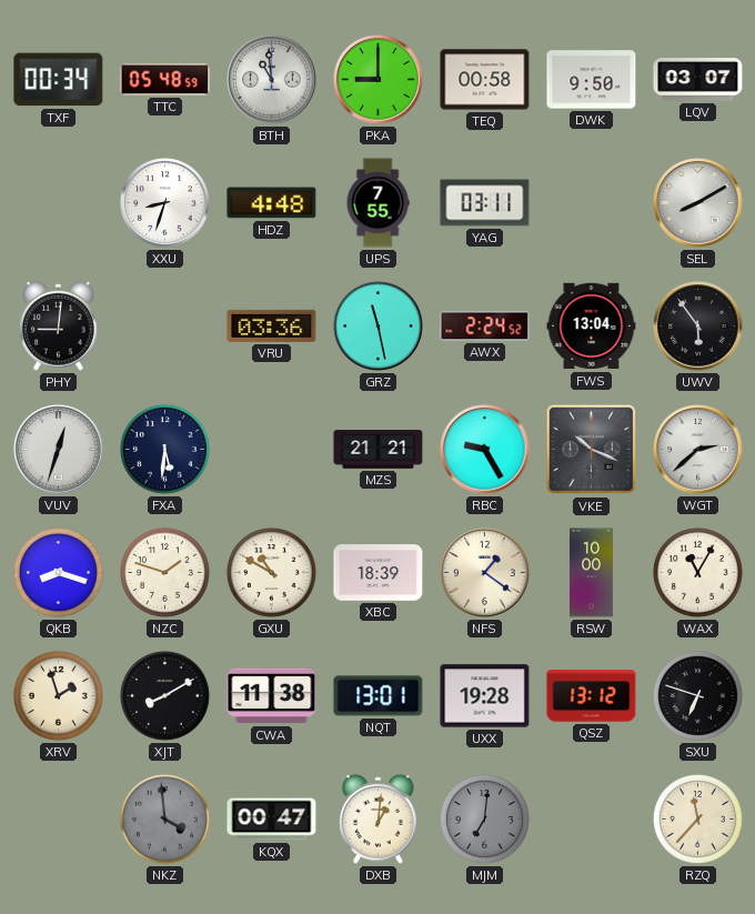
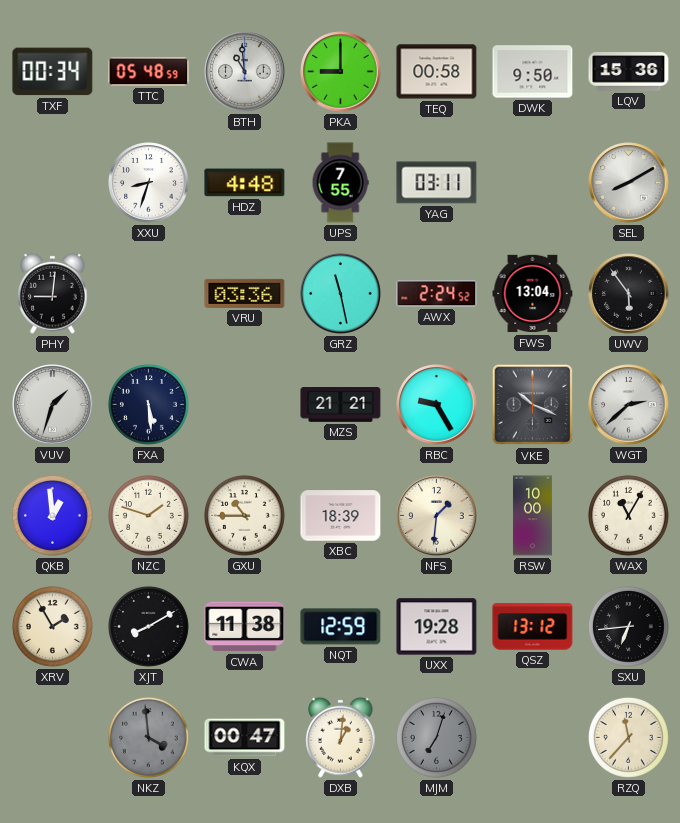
LQV: 03:07 -> 15:36
VUV: 12:33 -> 1:33
FXA: 5:31 -> 5:29
QKB: 8:18 -> 12:59
GXU: 10:50 -> 10:45
NFS: 1:21 -> 1:31
XRV: 1:57 -> 1:55
NQT: 13:01 -> 12:59
SXU: 6:48 -> 6:44
MJM: 7:01 -> 7:03
